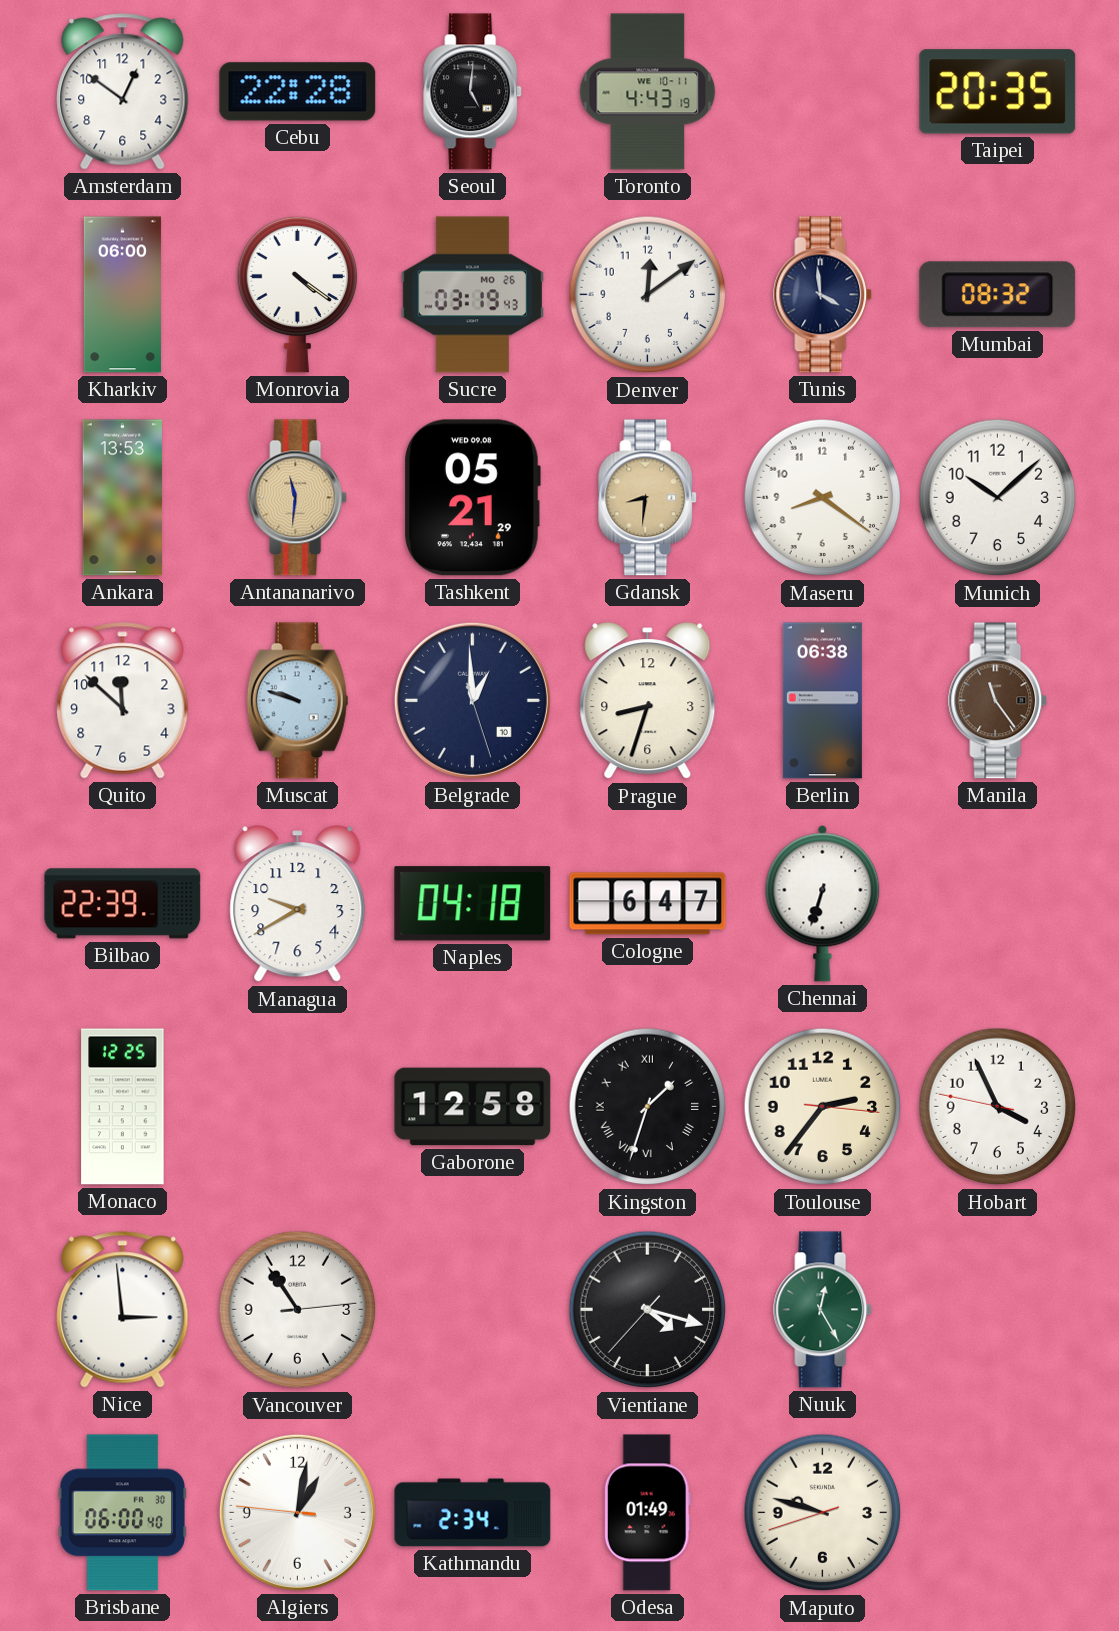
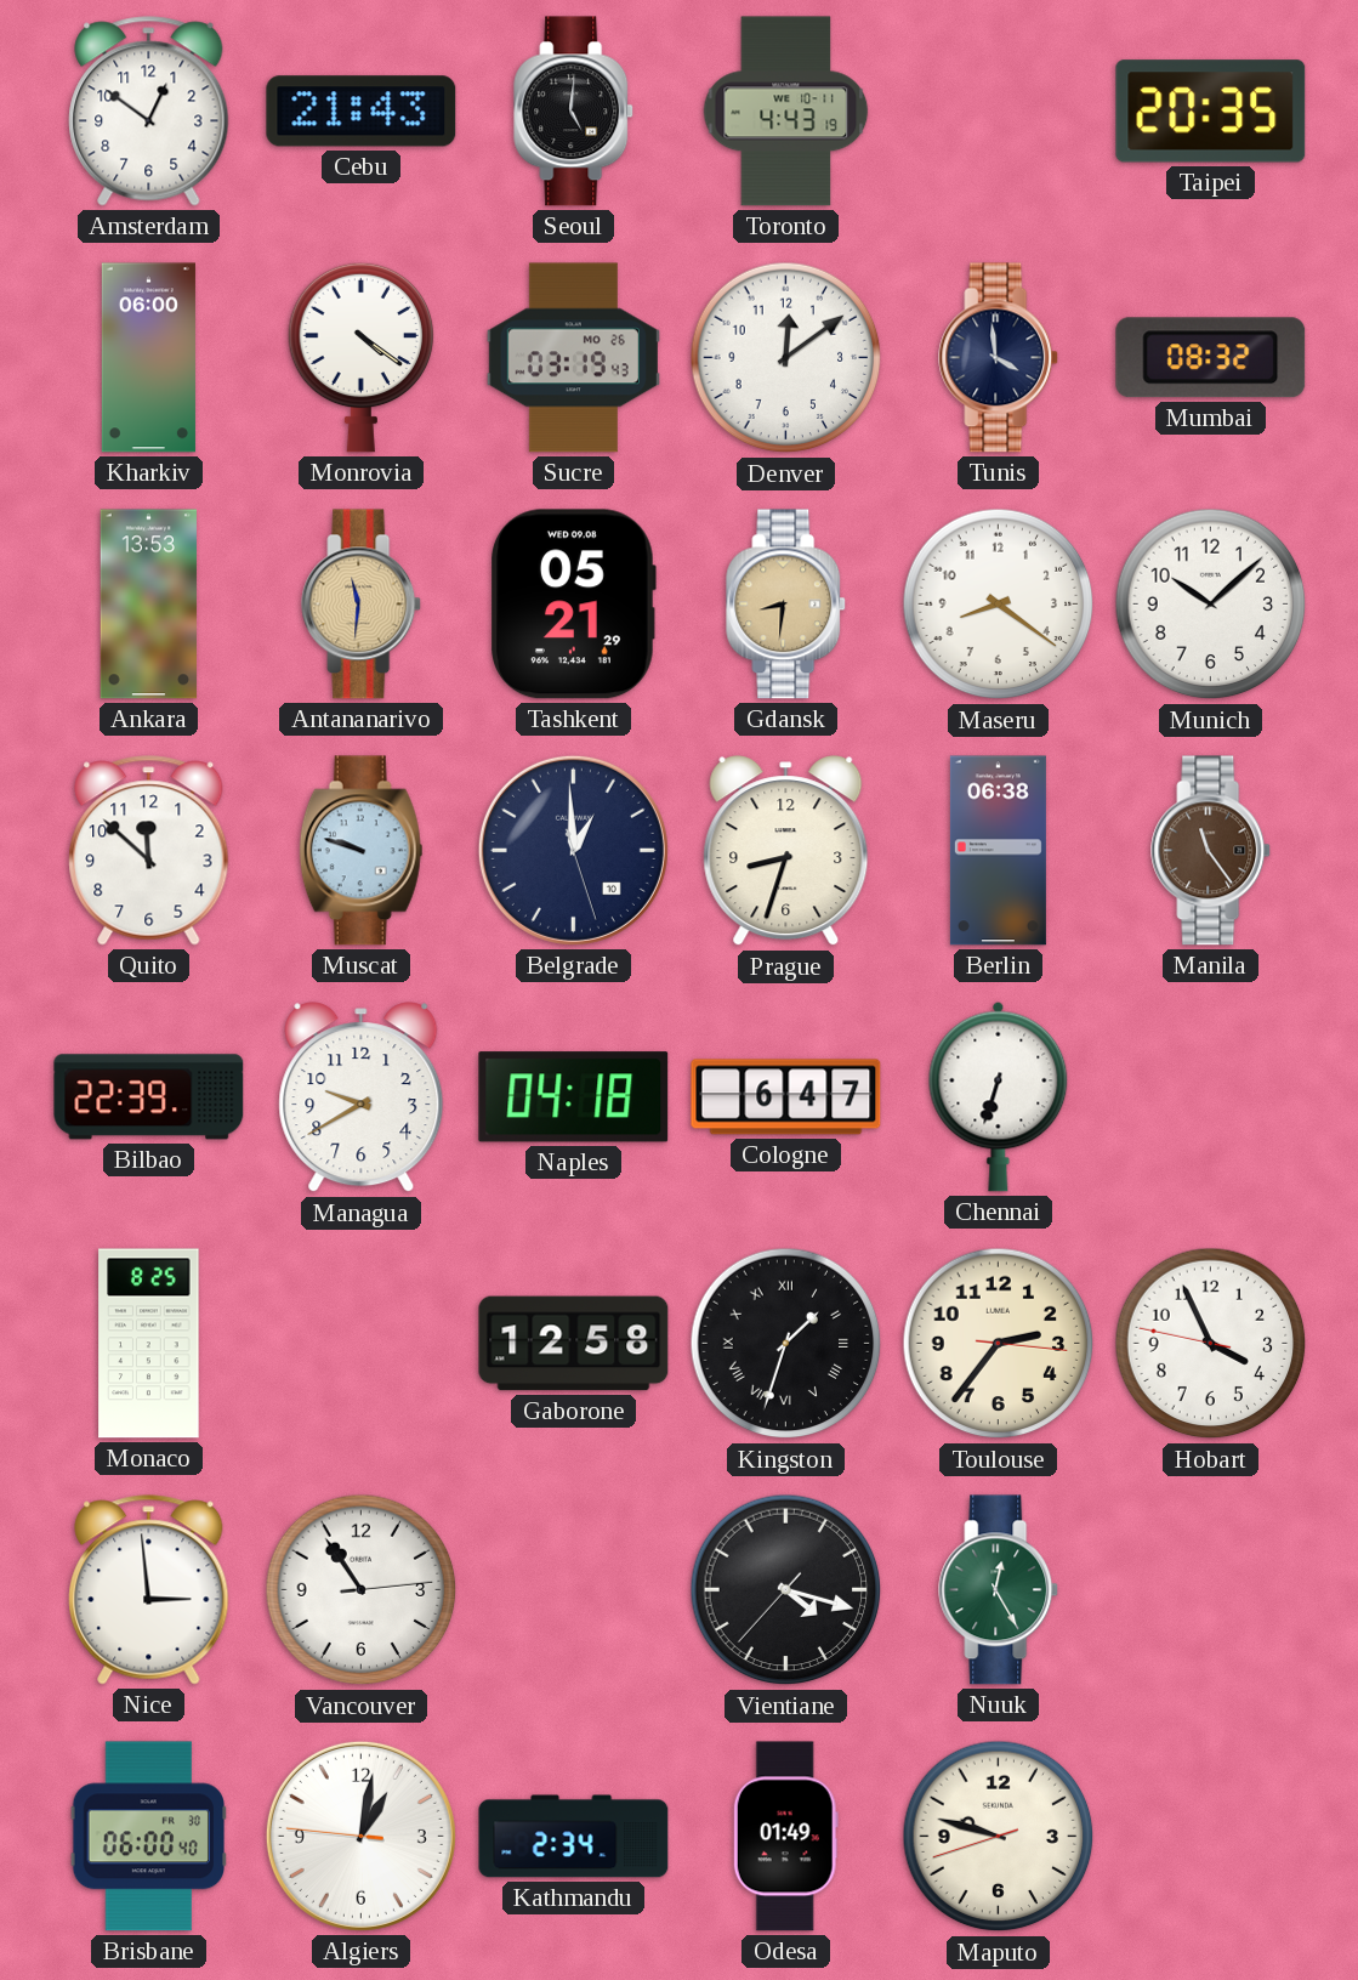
Cebu: 22:28 -> 21:43
Monaco: 12:25 -> 8:25
